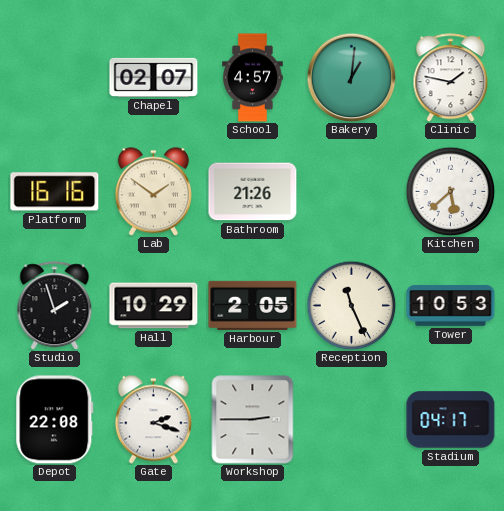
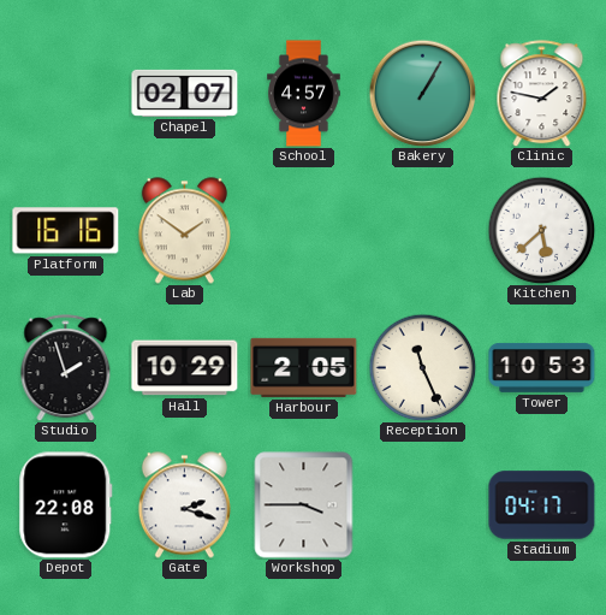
Bakery: 1:01 -> 1:05
Bathroom: 21:26 -> none
Workshop: 2:45 -> 3:45
